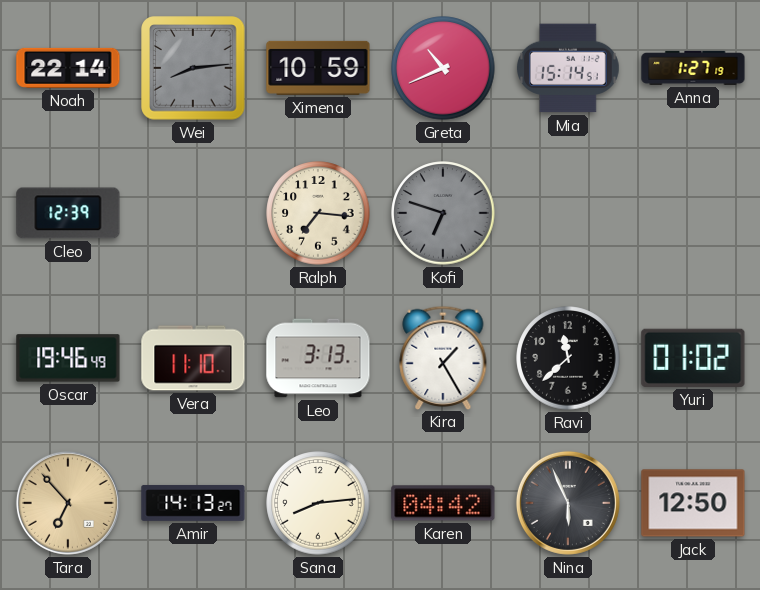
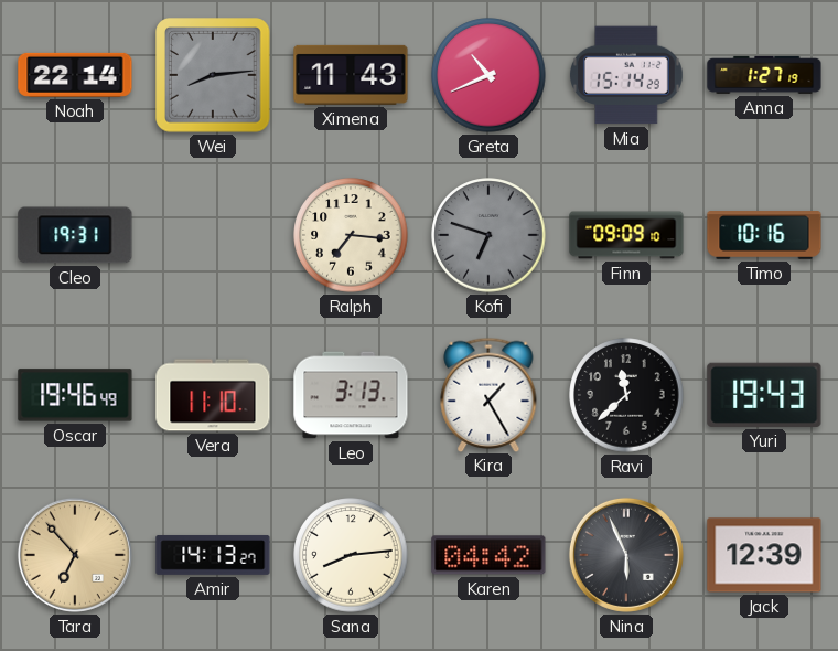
Ximena: 10:59 -> 11:43
Mia: 15:14:51 -> 15:14:29
Cleo: 12:39 -> 19:31
Finn: none -> 09:09
Timo: none -> 10:16
Yuri: 01:02 -> 19:43
Jack: 12:50 -> 12:39
